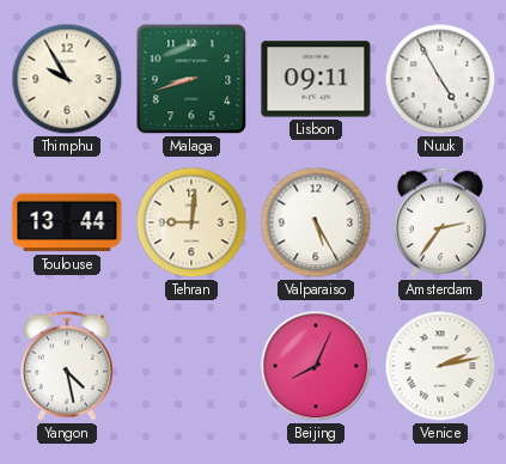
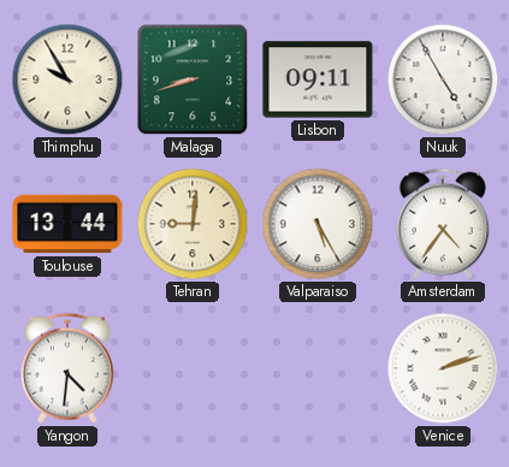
Amsterdam: 2:36 -> 4:36
Yangon: 4:28 -> 4:31
Beijing: 8:04 -> none
Venice: 2:13 -> 2:12
